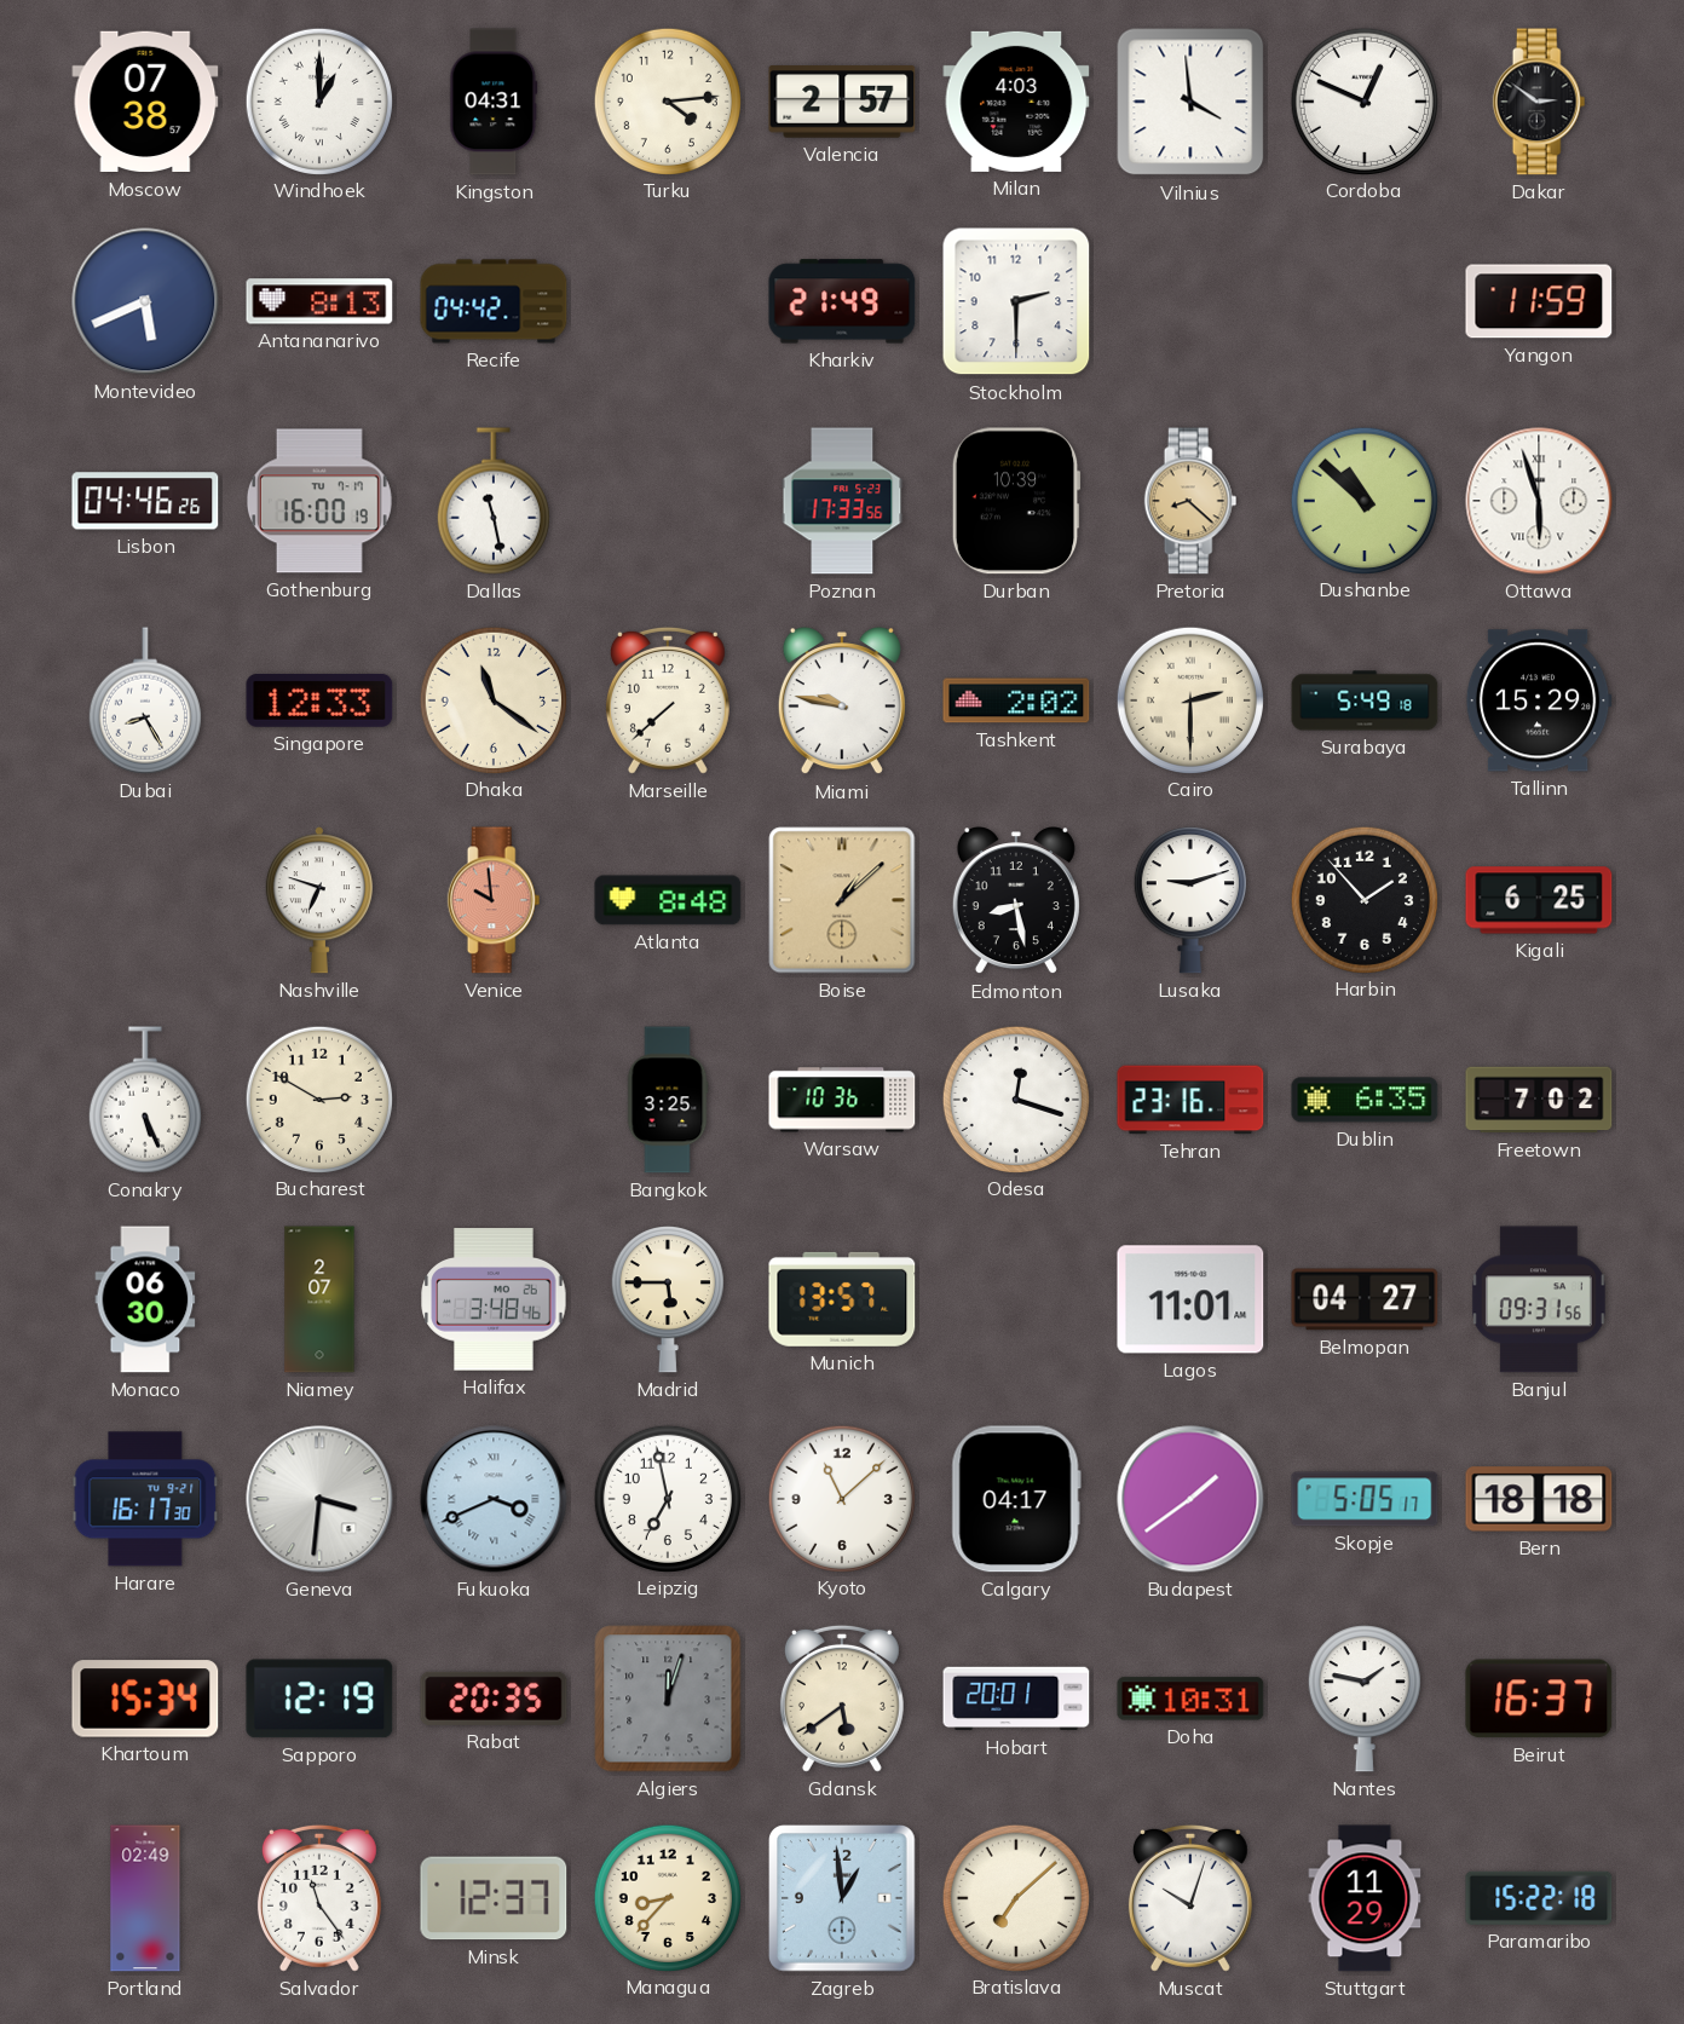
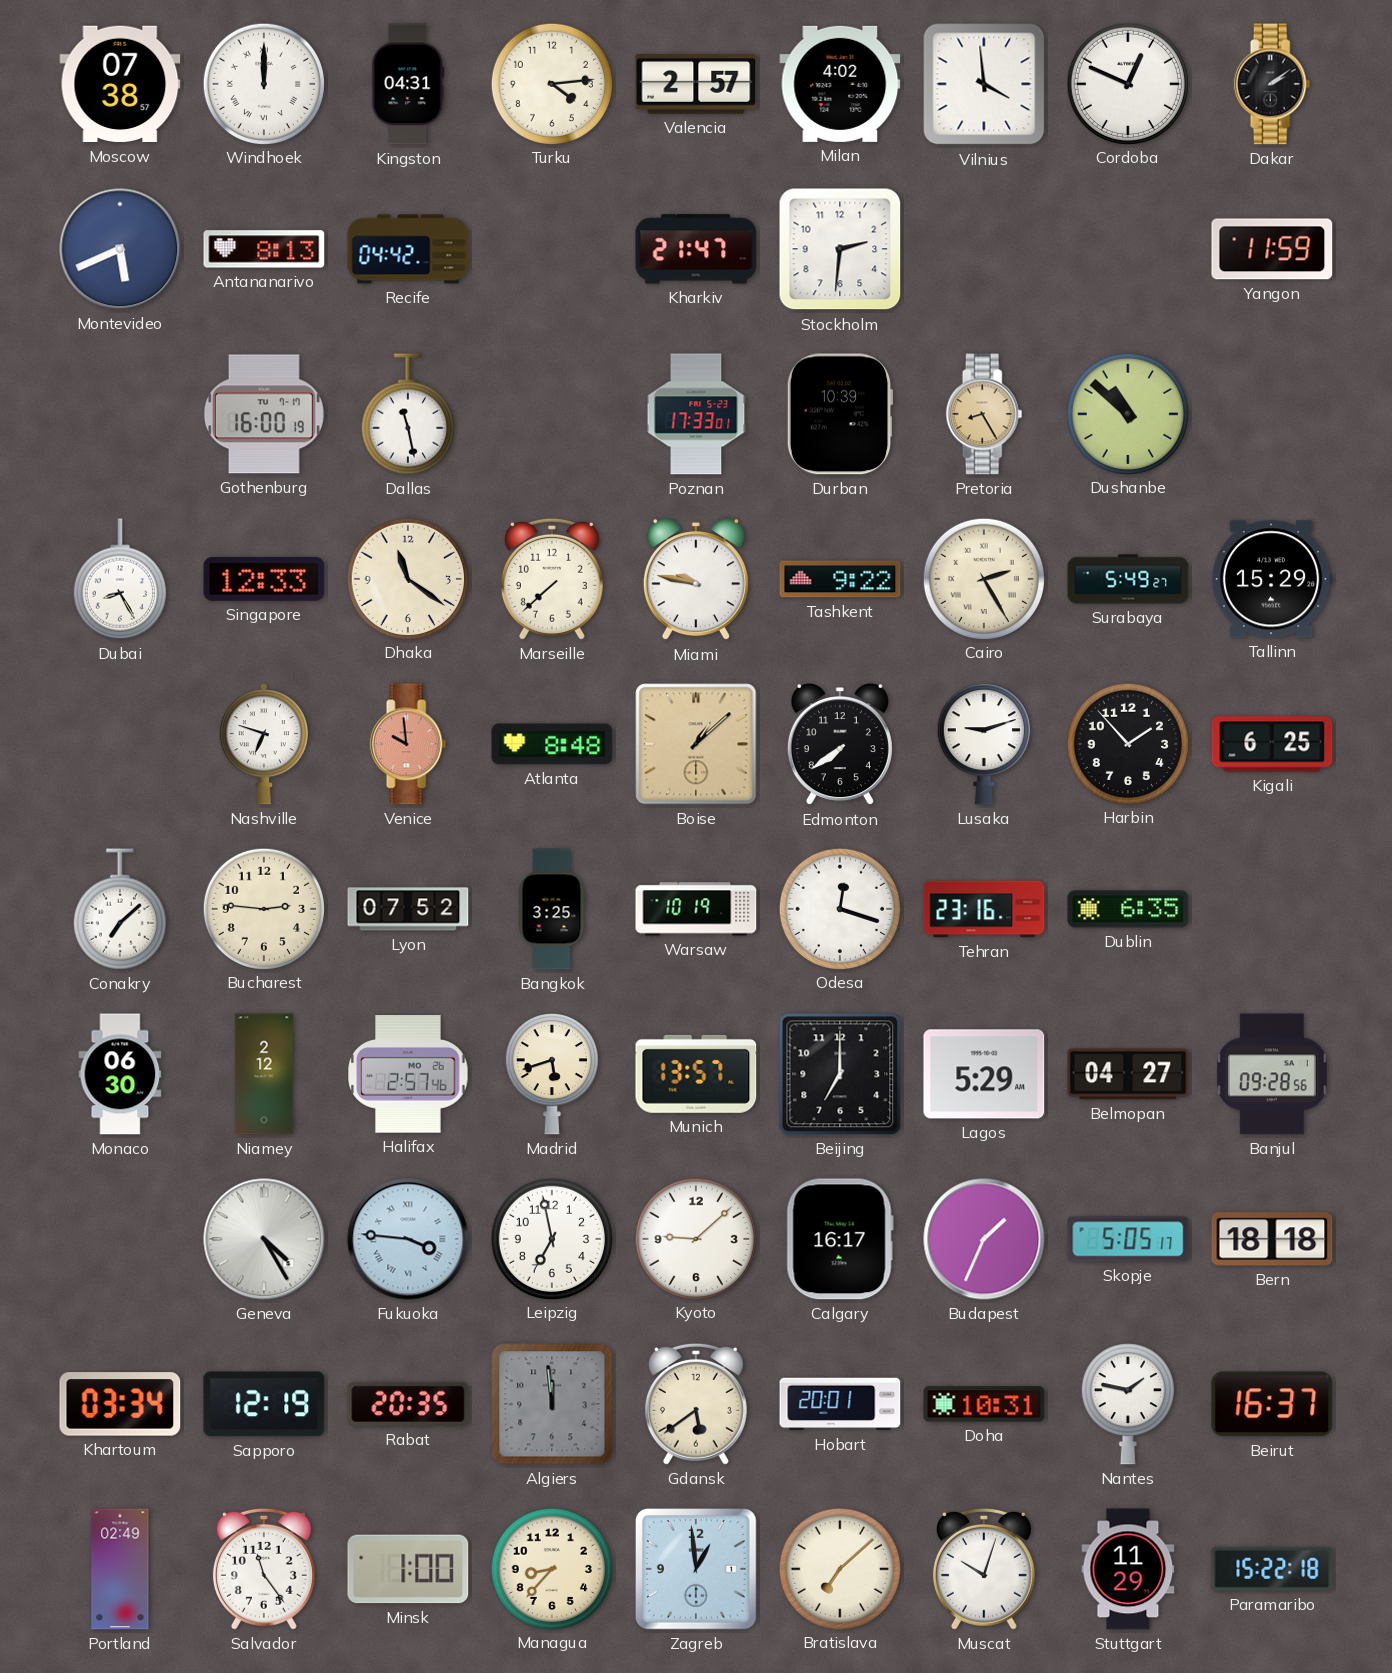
Windhoek: 1:00 -> 12:00
Milan: 4:03 -> 4:02
Dakar: 2:51 -> 2:09
Kharkiv: 21:49 -> 21:47
Stockholm: 2:30 -> 2:31
Lisbon: 04:46 -> none
Poznan: 17:33:56 -> 17:33:01
Pretoria: 8:22 -> 8:25
Ottawa: 5:57 -> none
Tashkent: 2:02 -> 9:22
Cairo: 2:30 -> 2:25
Surabaya: 5:49:18 -> 5:49:27
Edmonton: 8:28 -> 7:39
Conakry: 5:26 -> 7:08
Bucharest: 2:50 -> 2:46
Lyon: none -> 07:52
Warsaw: 10:36 -> 10:19
Freetown: 7:02 -> none
Niamey: 2:07 -> 2:12
Halifax: 3:48 -> 2:57
Madrid: 5:45 -> 5:42
Beijing: none -> 7:00
Lagos: 11:01 -> 5:29
Banjul: 09:31 -> 09:28
Harare: 16:17 -> none
Geneva: 3:31 -> 4:25
Fukuoka: 3:41 -> 3:46
Kyoto: 11:08 -> 9:08
Calgary: 04:17 -> 16:17
Budapest: 1:39 -> 1:34
Khartoum: 15:34 -> 03:34
Algiers: 12:03 -> 11:59
Minsk: 12:37 -> 1:00
